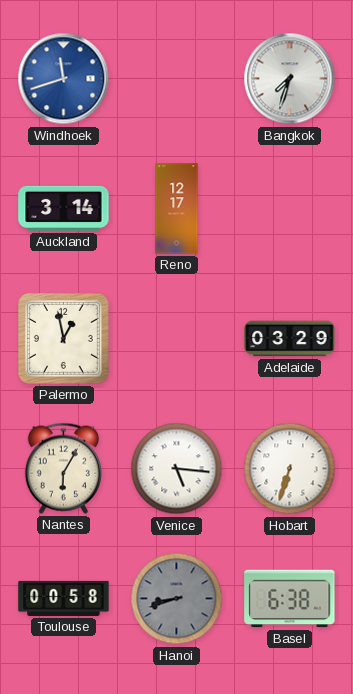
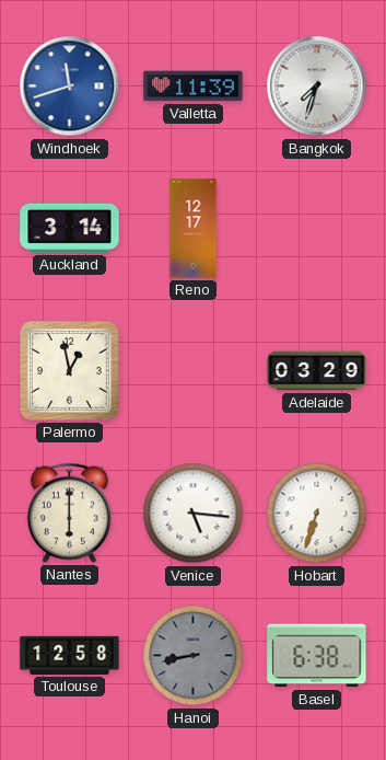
Valletta: none -> 11:39
Nantes: 6:05 -> 6:00
Toulouse: 00:58 -> 12:58
Hanoi: 8:42 -> 8:43
